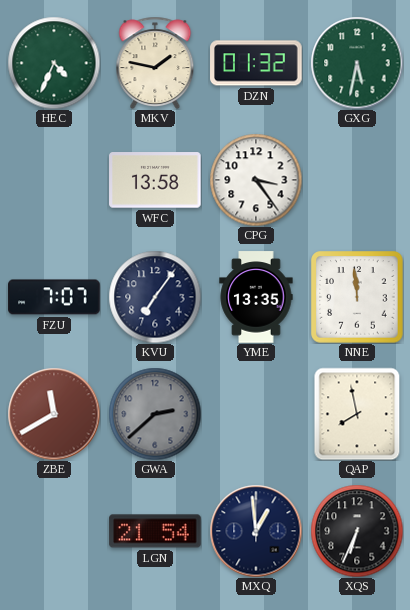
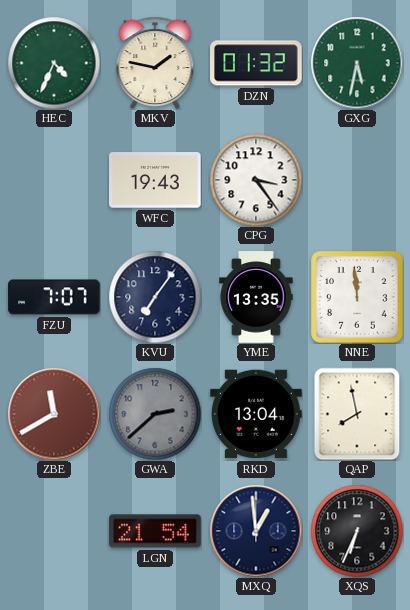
WFC: 13:58 -> 19:43
RKD: none -> 13:04
